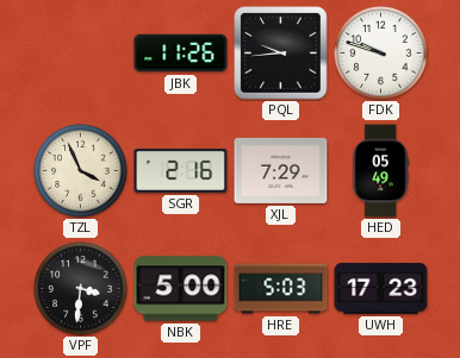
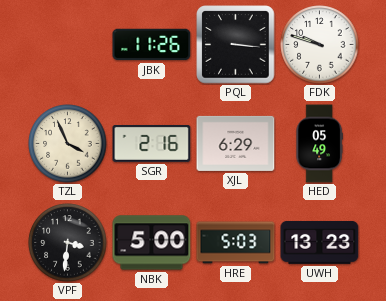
PQL: 9:44 -> 3:16
XJL: 7:29 -> 6:29
UWH: 17:23 -> 13:23
